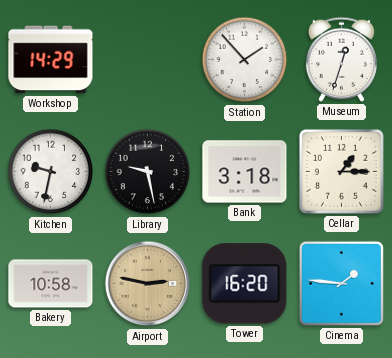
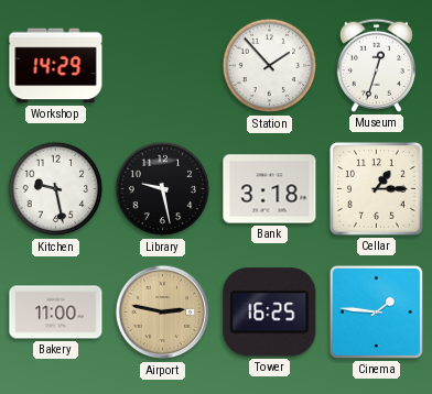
Kitchen: 9:32 -> 9:28
Bakery: 10:58 -> 11:00
Tower: 16:20 -> 16:25
